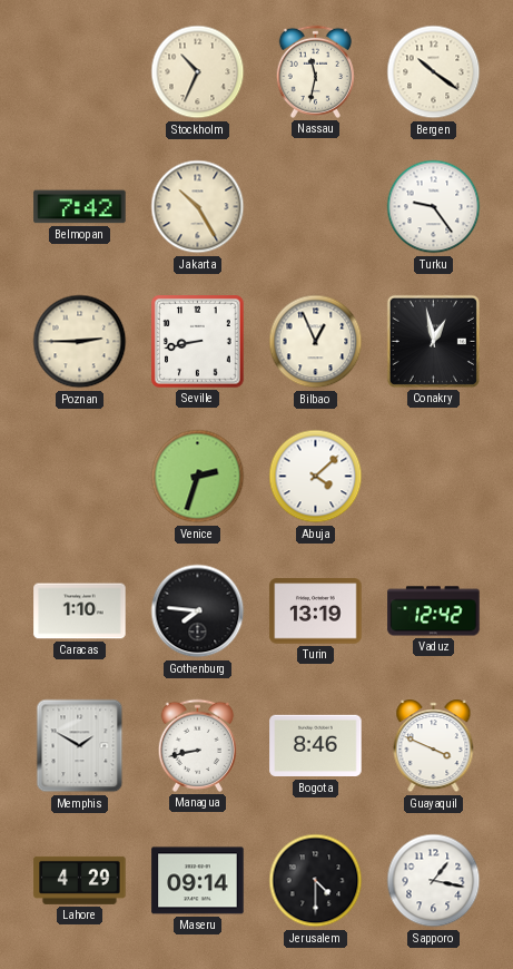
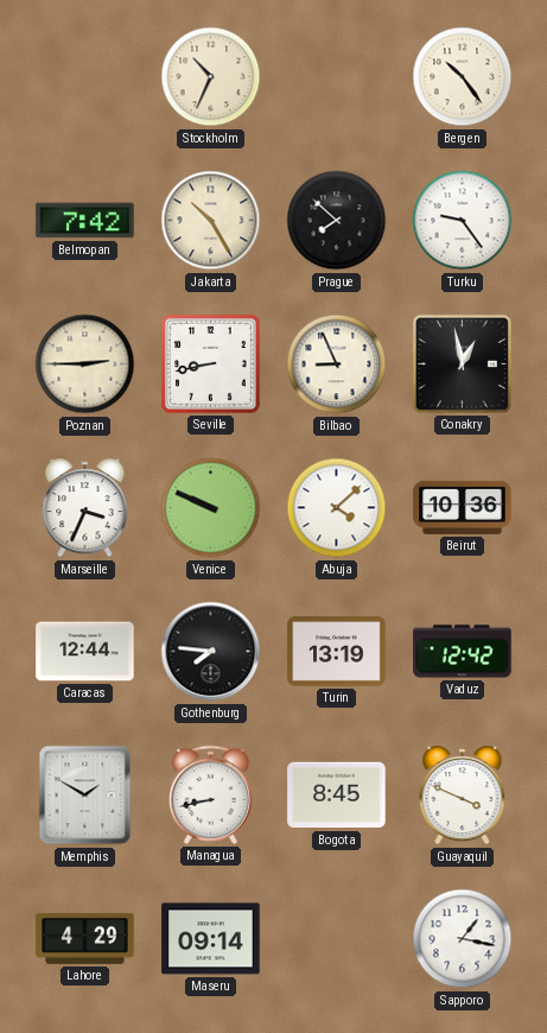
Nassau: 11:32 -> none
Bergen: 10:21 -> 10:24
Prague: none -> 7:52
Bilbao: 12:56 -> 8:56
Marseille: none -> 3:34
Venice: 2:33 -> 9:49
Beirut: none -> 10:36
Caracas: 1:10 -> 12:44
Bogota: 8:46 -> 8:45
Jerusalem: 4:30 -> none
